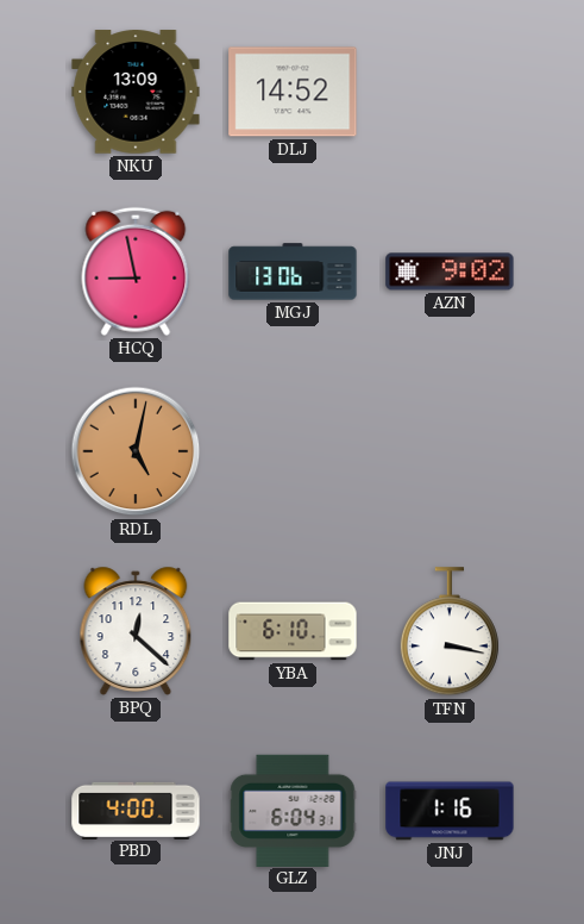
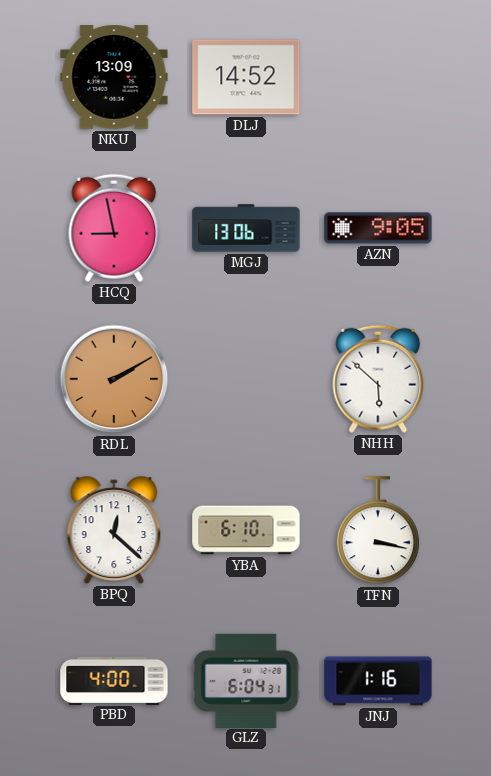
AZN: 9:02 -> 9:05
RDL: 5:02 -> 2:10
NHH: none -> 5:52
